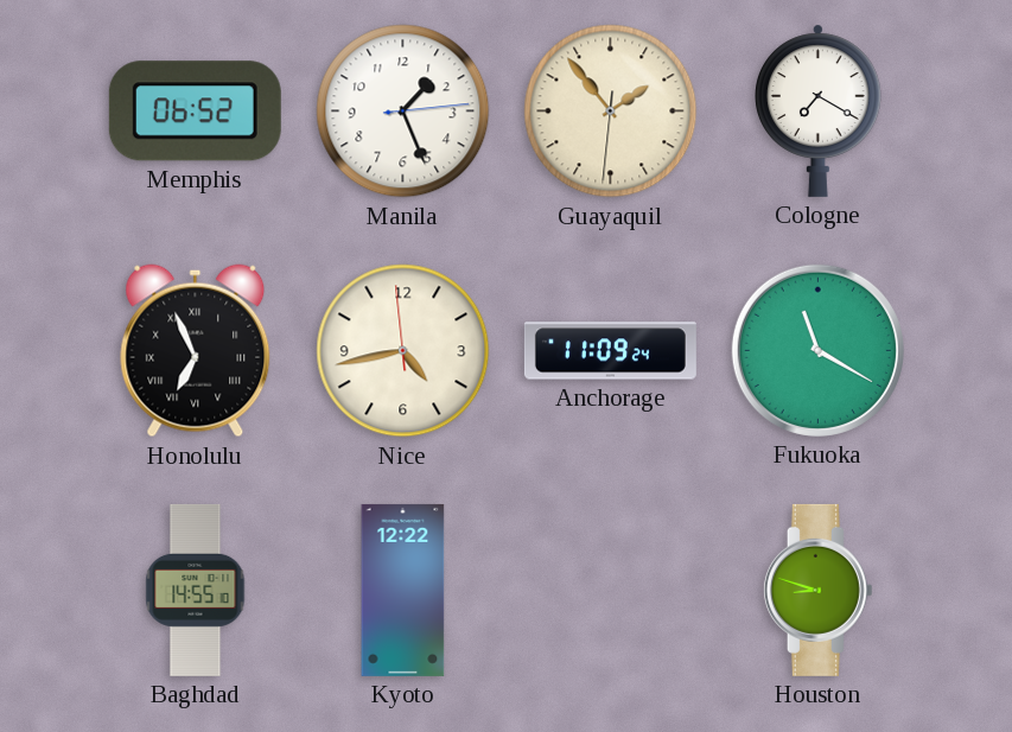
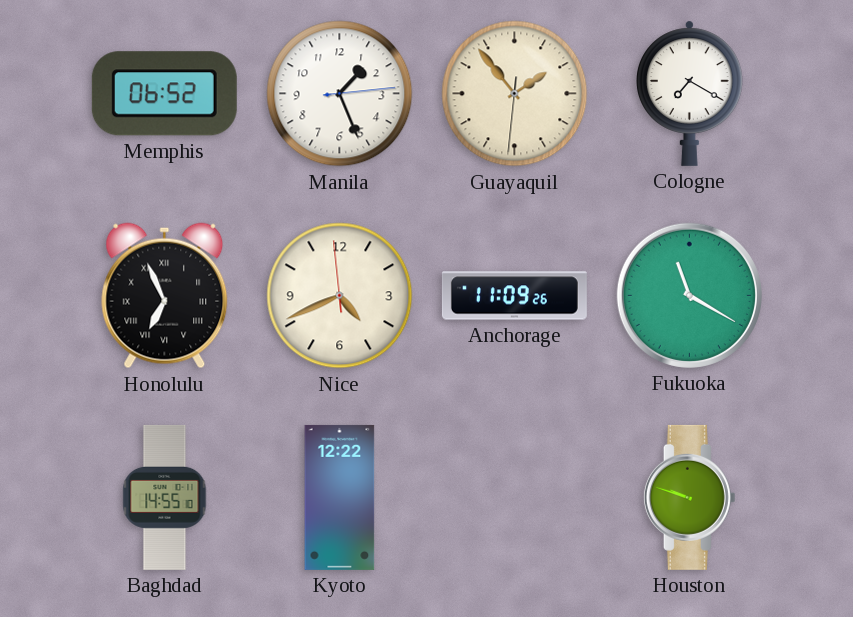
Nice: 4:42 -> 4:40
Anchorage: 11:09:24 -> 11:09:26
Houston: 8:48 -> 9:48
